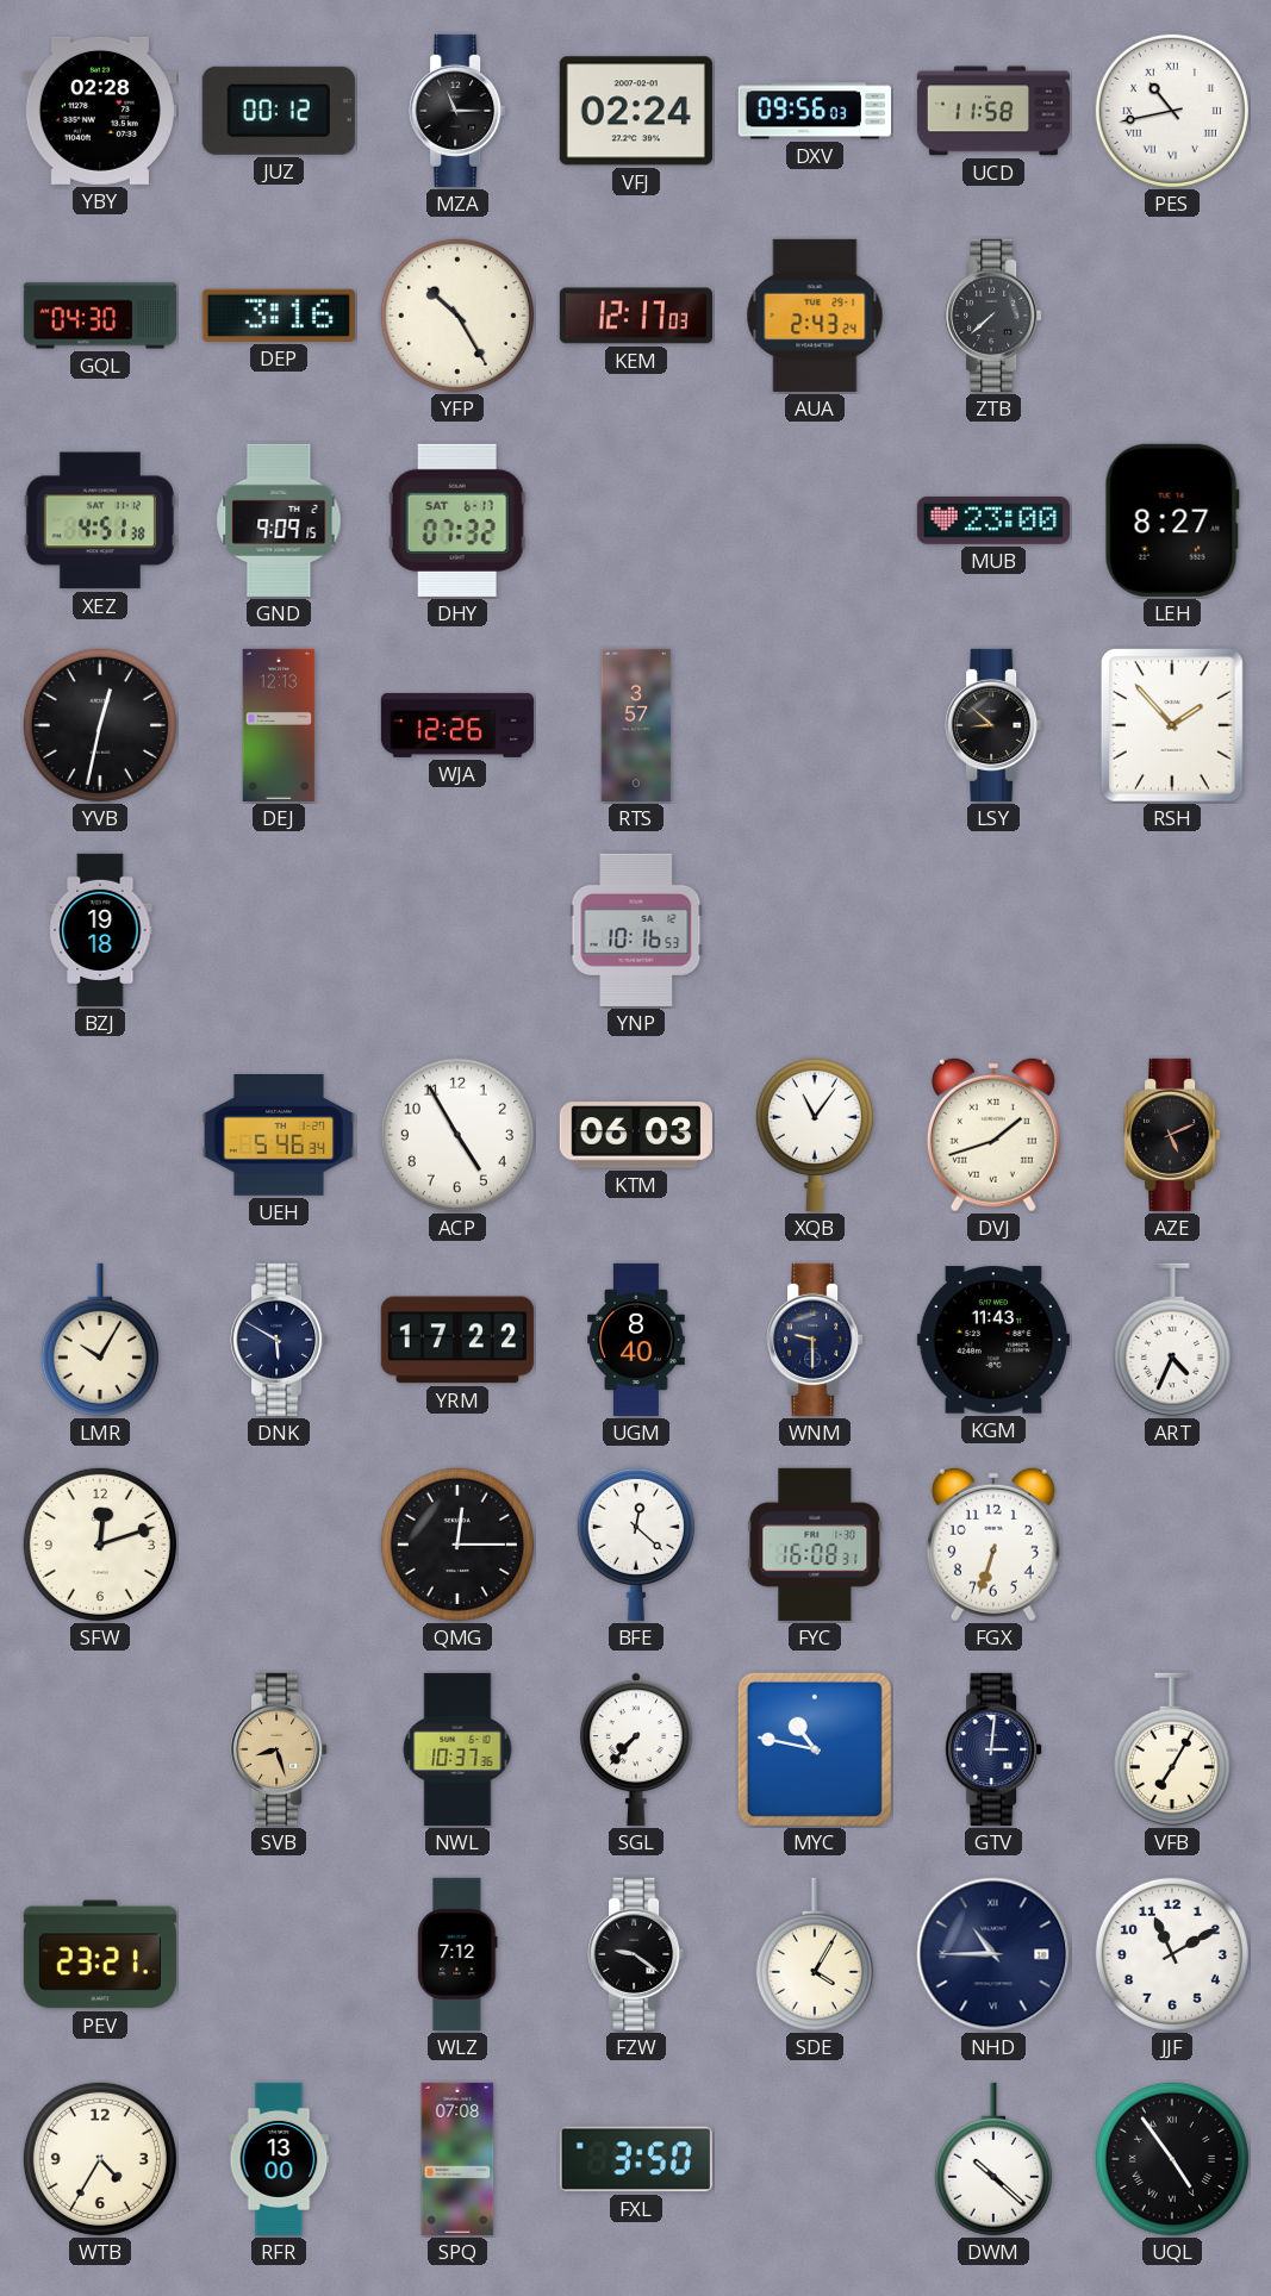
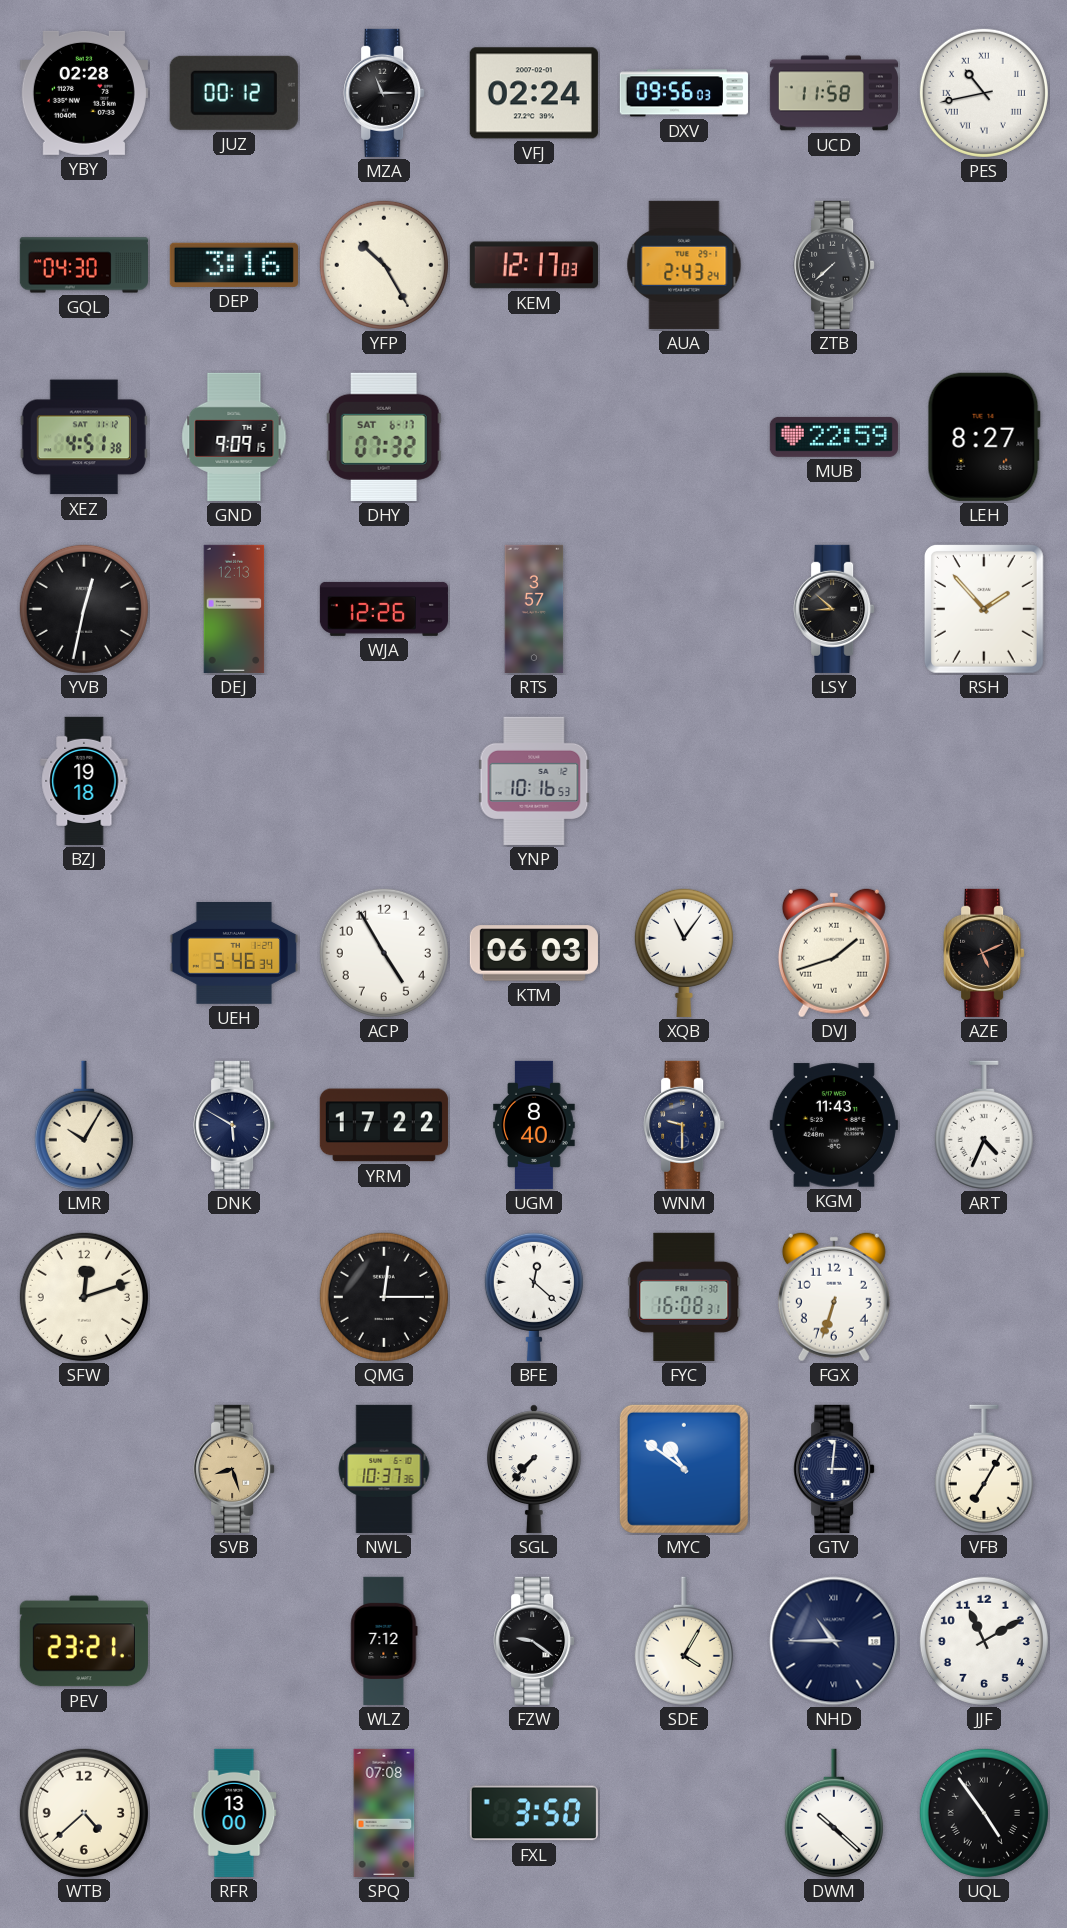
MUB: 23:00 -> 22:59
MYC: 10:47 -> 10:51
WTB: 4:35 -> 4:38
